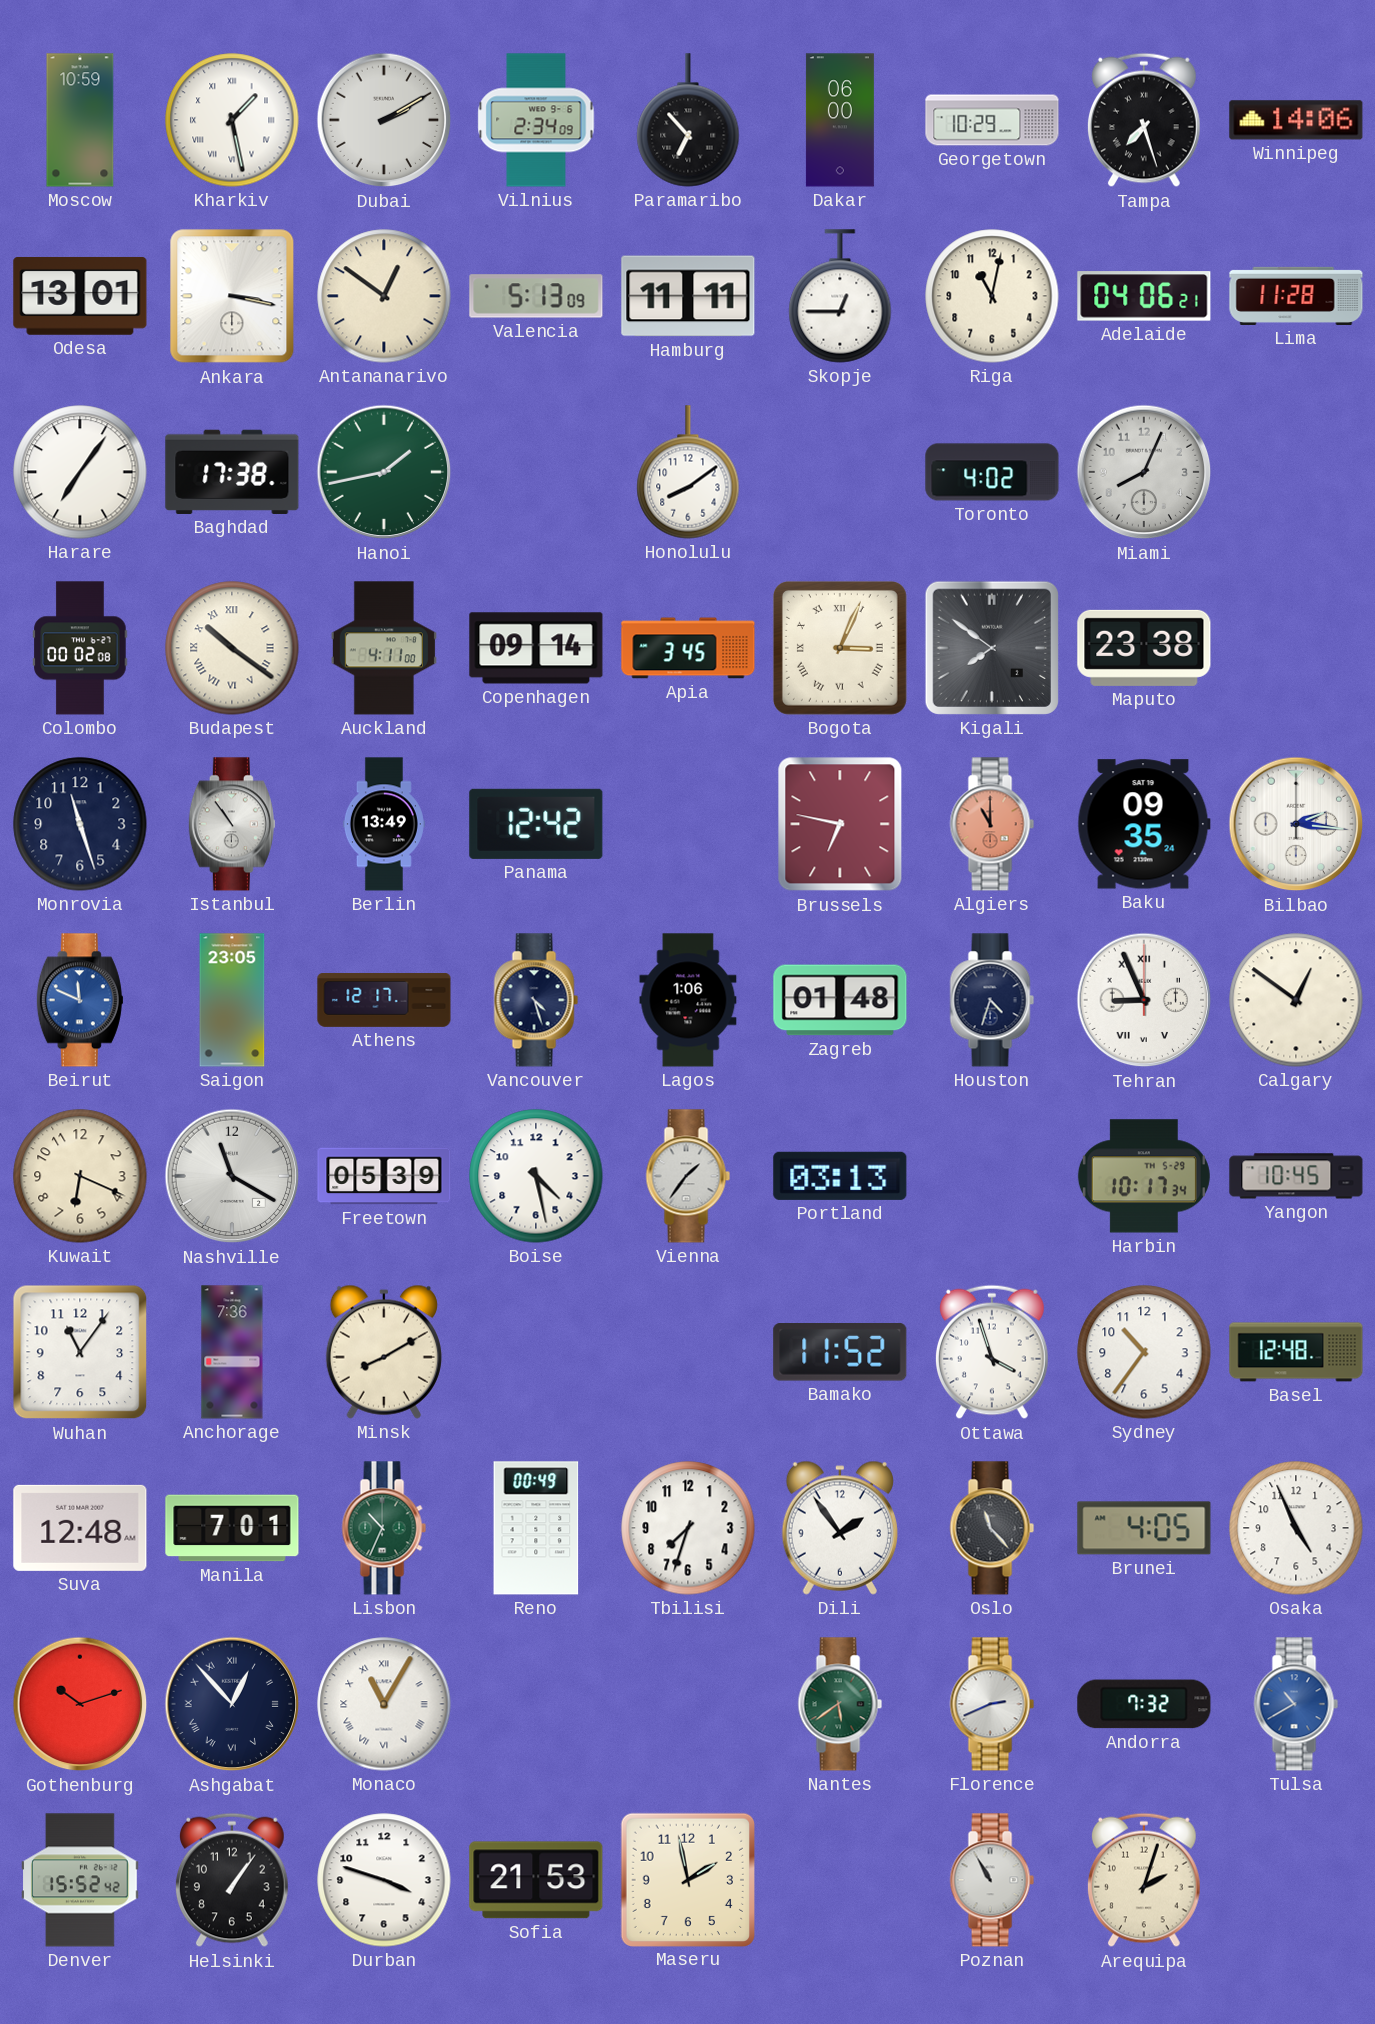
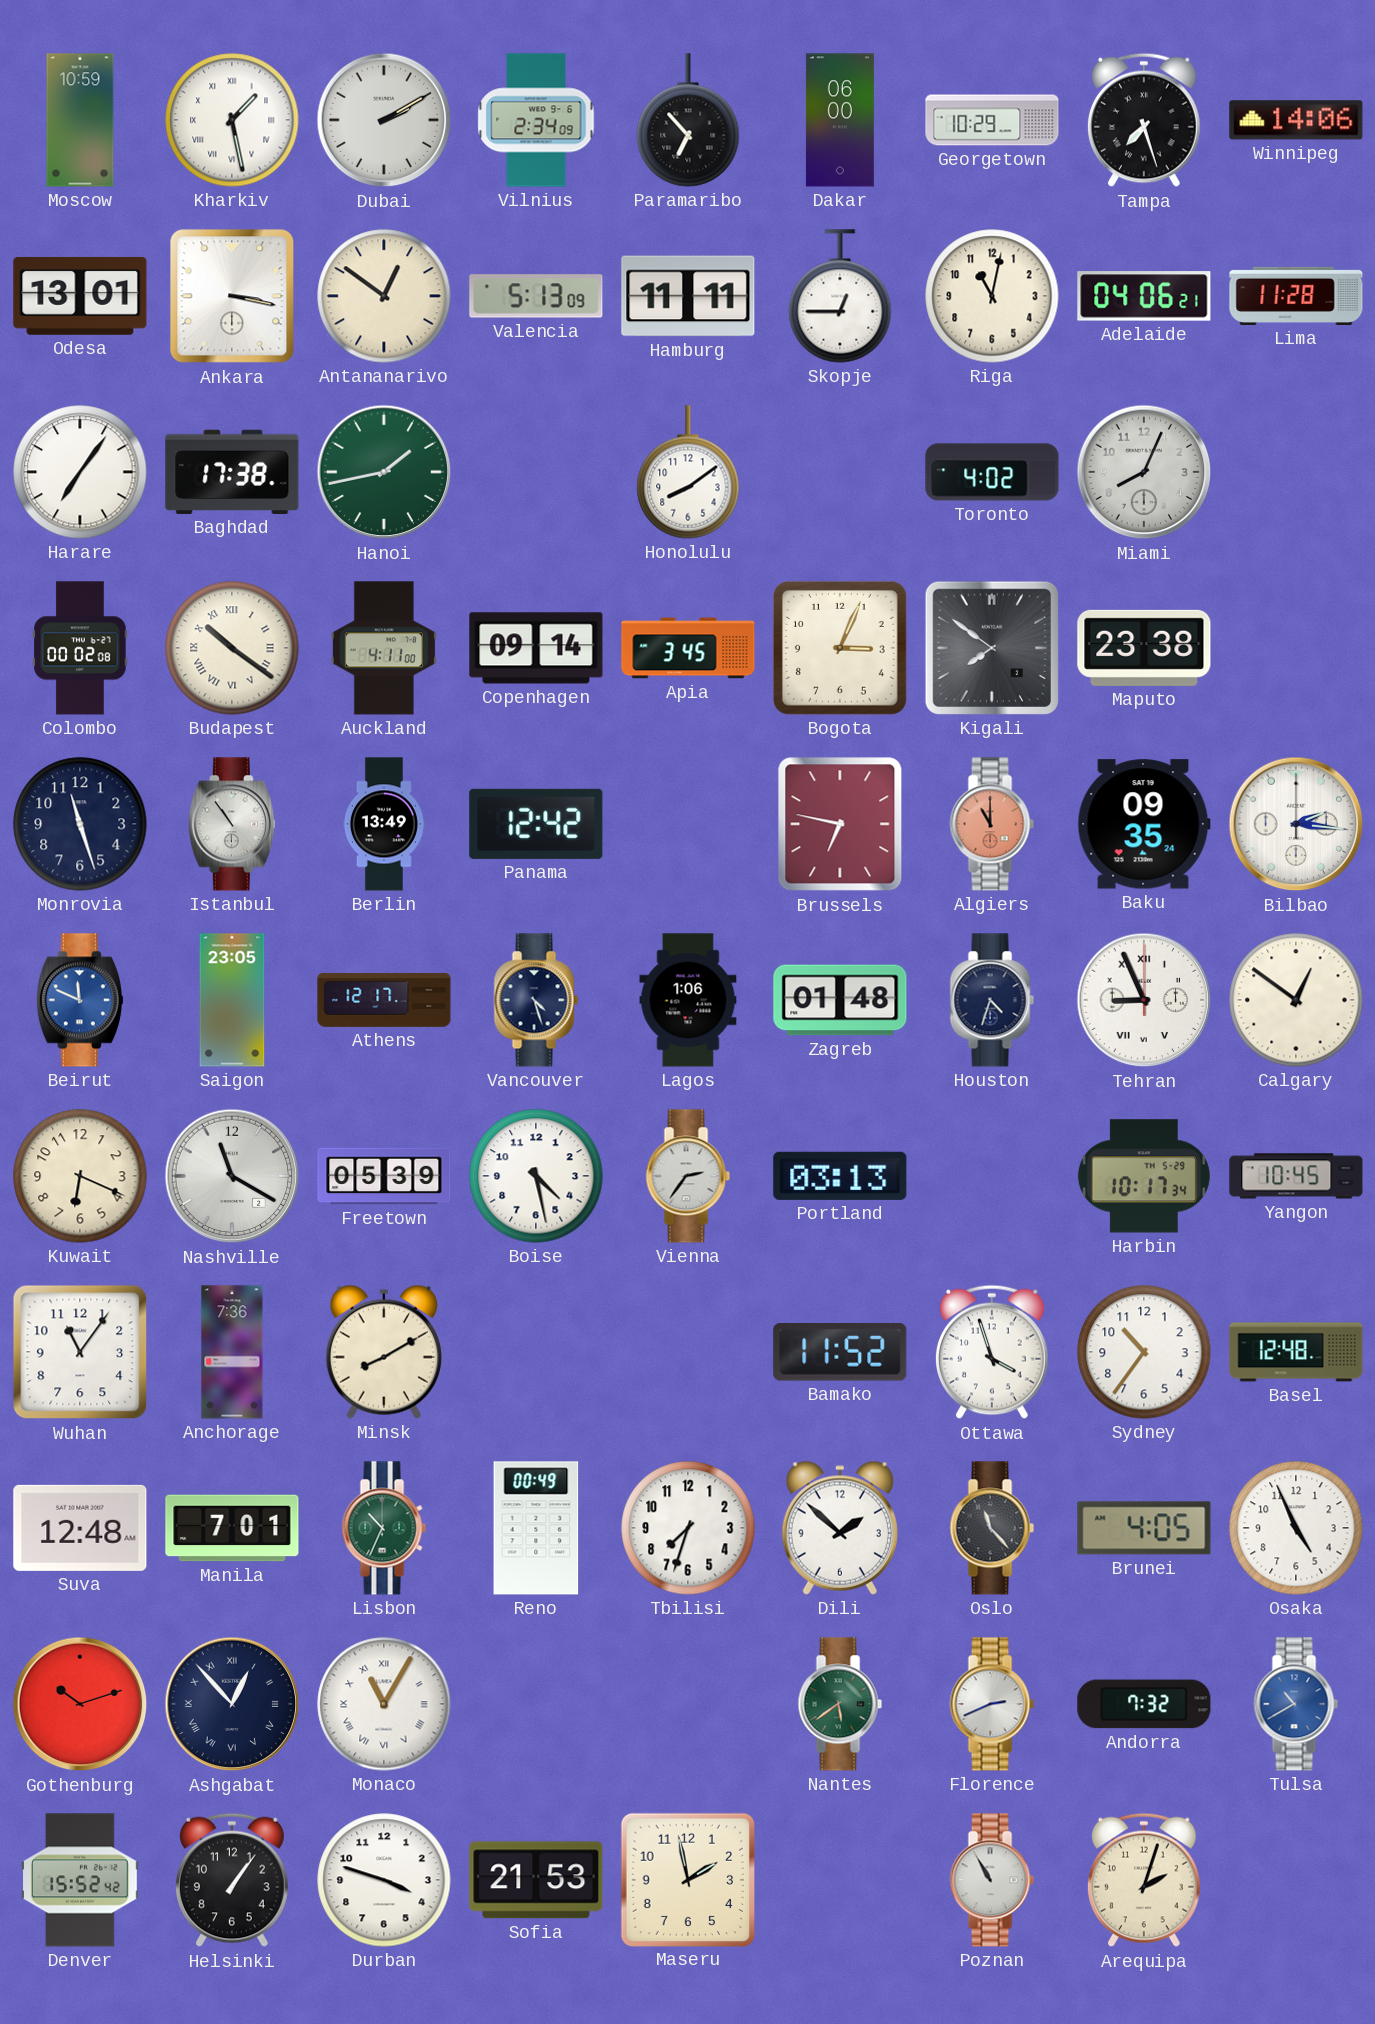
Bogota numerals: Roman -> Arabic
Vienna: 1:36 -> 2:36
Dili: 1:54 -> 1:52
